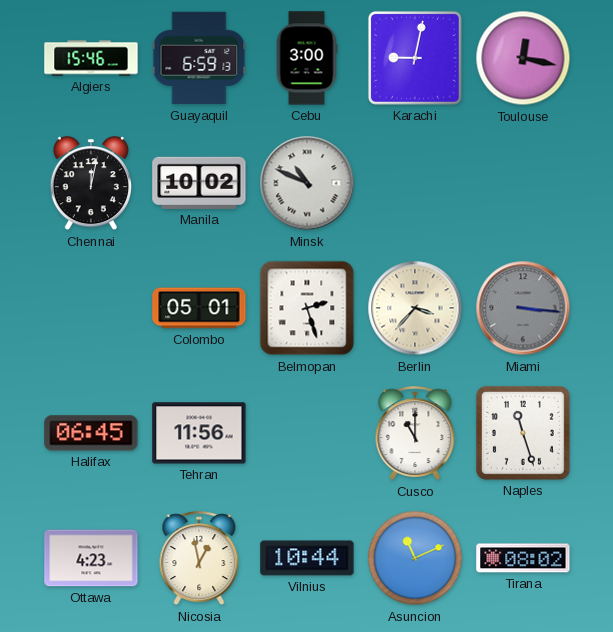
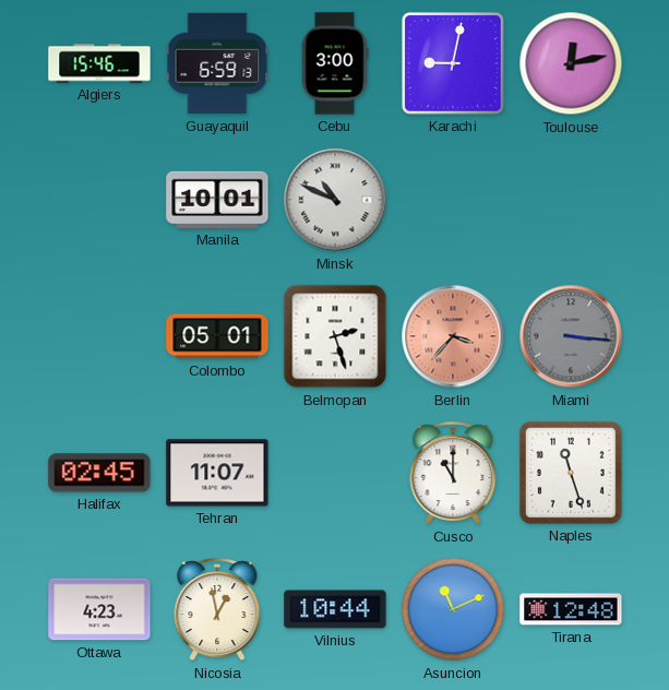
Toulouse: 12:17 -> 12:13
Chennai: 12:02 -> none
Manila: 10:02 -> 10:01
Berlin dial: cream -> salmon
Halifax: 06:45 -> 02:45
Tehran: 11:56 -> 11:07
Tirana: 08:02 -> 12:48
